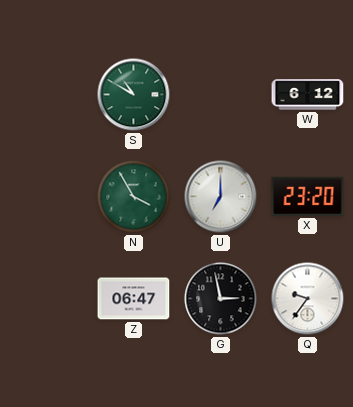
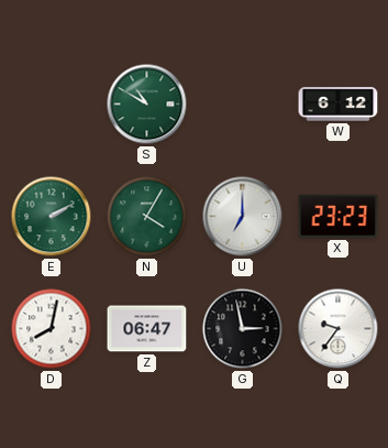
E: none -> 2:10
N: 3:55 -> 4:05
X: 23:20 -> 23:23
D: none -> 8:02
